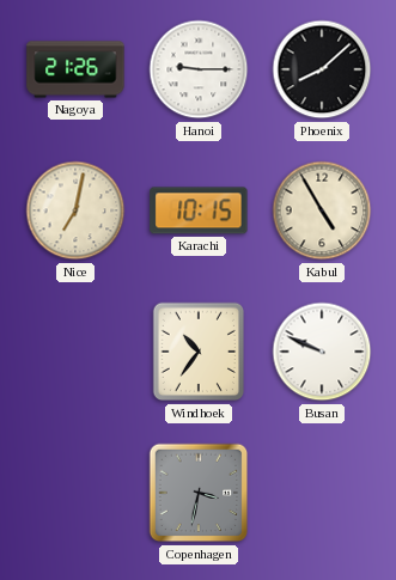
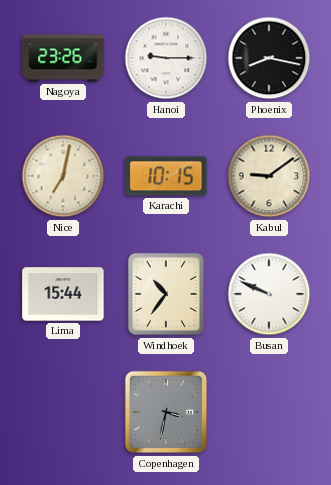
Nagoya: 21:26 -> 23:26
Phoenix: 8:08 -> 8:17
Kabul: 4:55 -> 9:09
Lima: none -> 15:44
